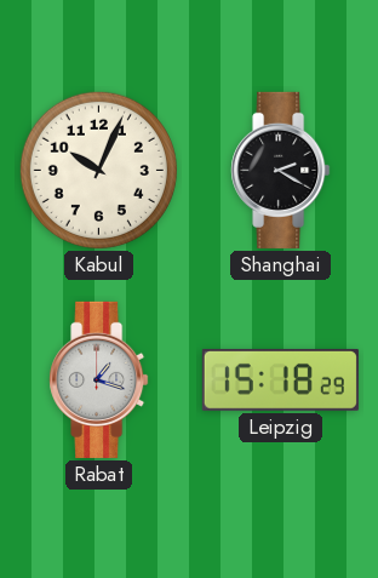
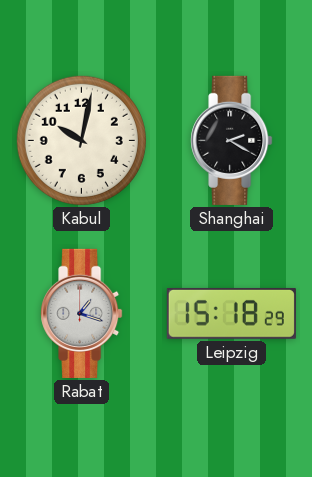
Kabul: 10:04 -> 10:02
